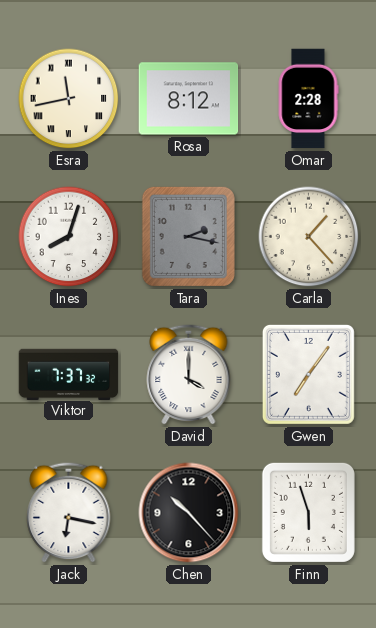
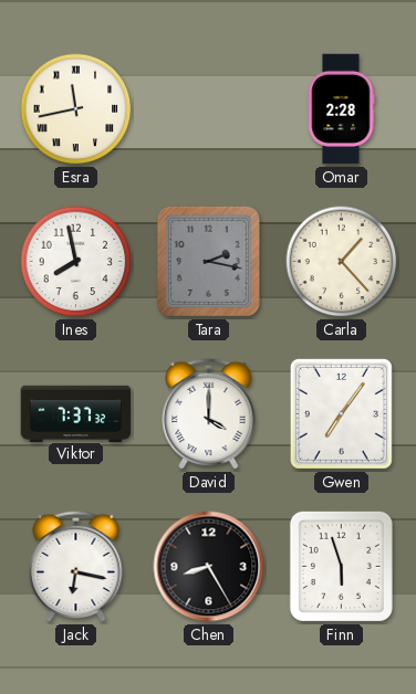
Rosa: 8:12 -> none
Ines: 8:03 -> 7:58
Chen: 10:23 -> 8:25
